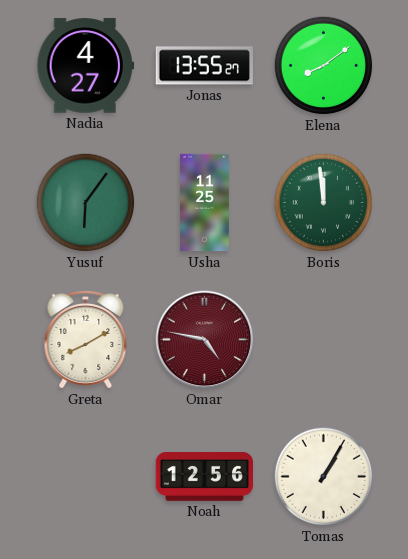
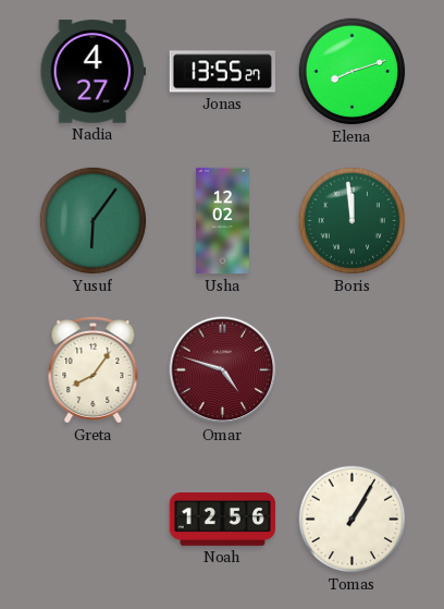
Elena: 8:09 -> 8:12
Usha: 11:25 -> 12:02
Greta: 8:10 -> 8:06
Omar: 4:47 -> 4:48
